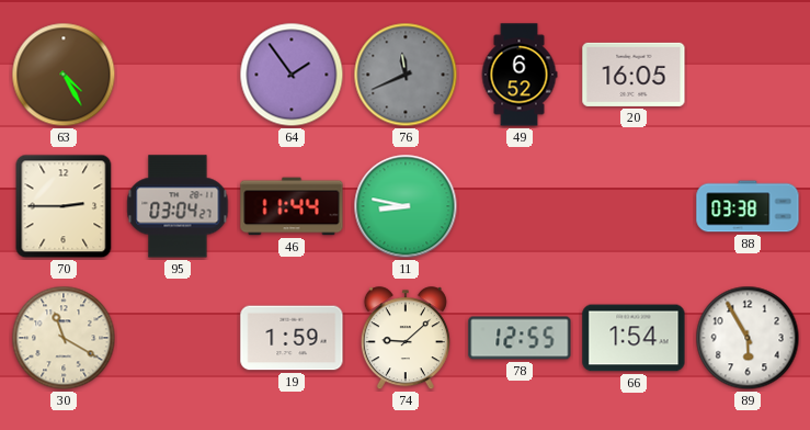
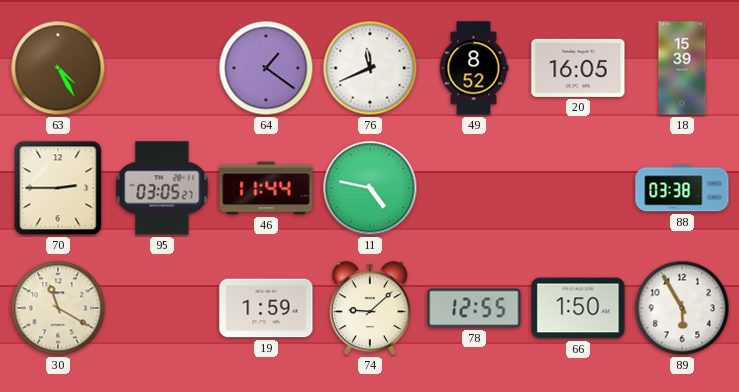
64: 1:54 -> 1:21
76 dial: grey -> white
49: 6:52 -> 8:52
18: none -> 15:39
95: 03:04 -> 03:05
11: 8:47 -> 4:47
66: 1:54 -> 1:50
